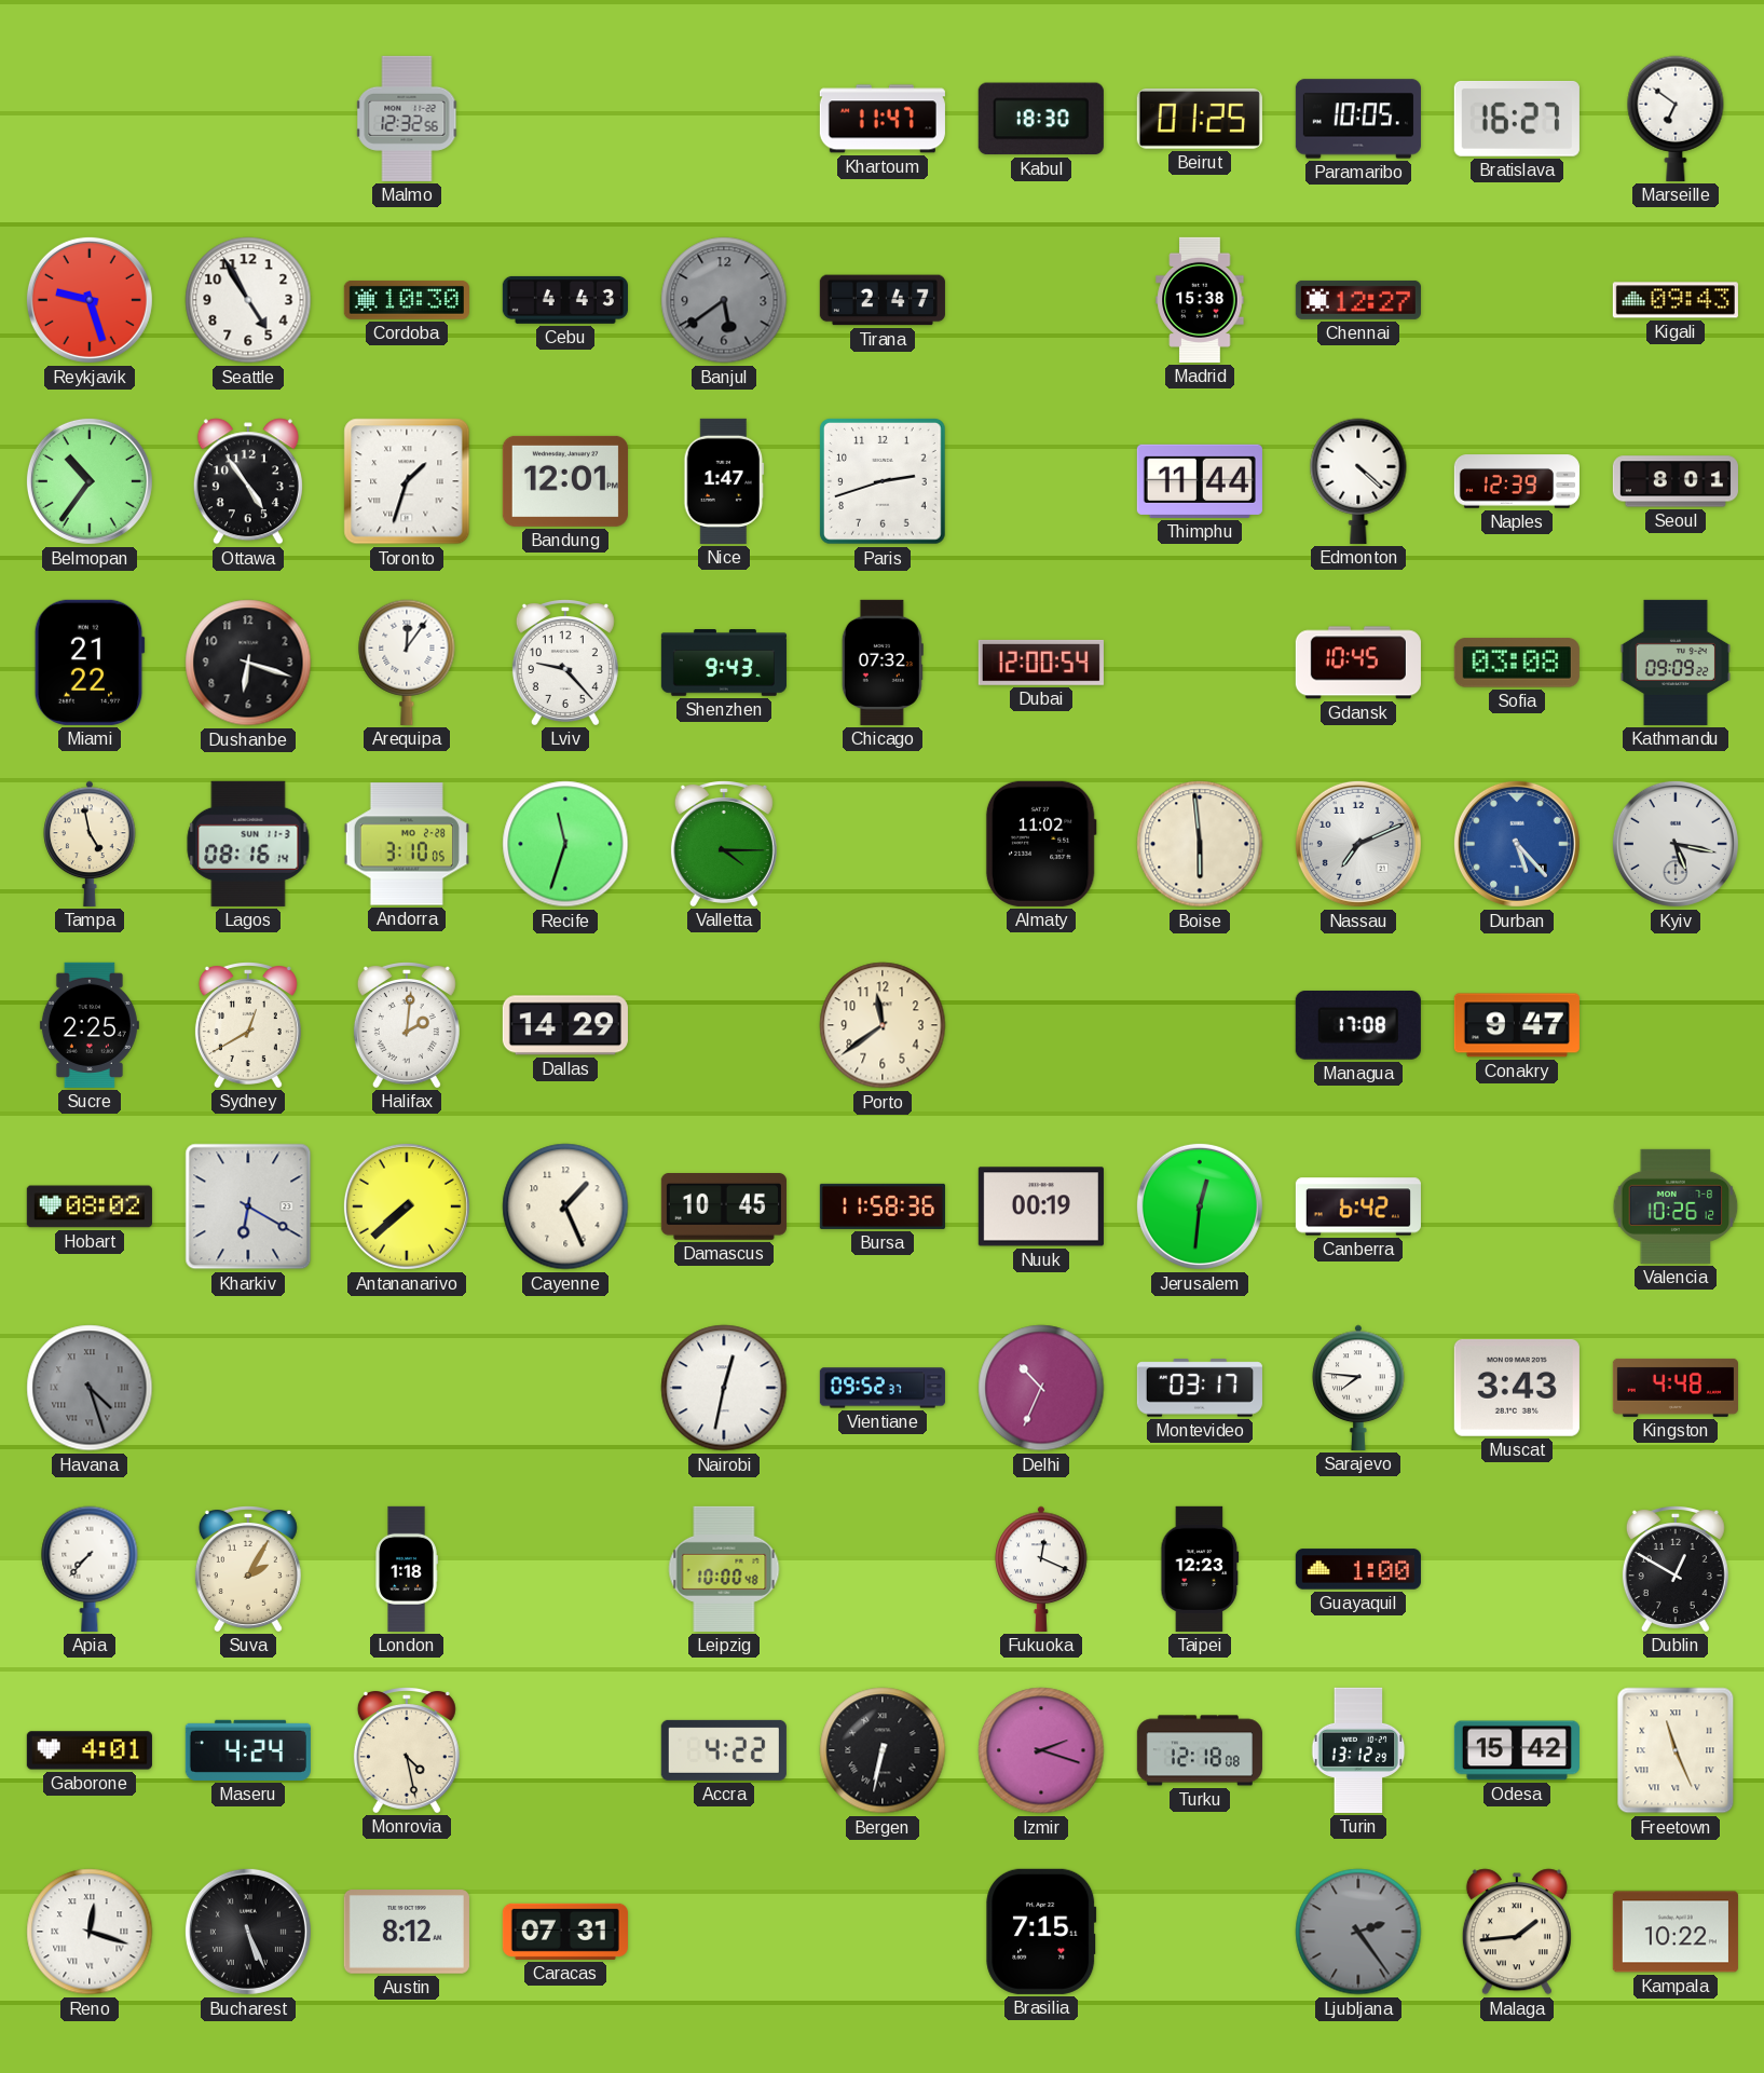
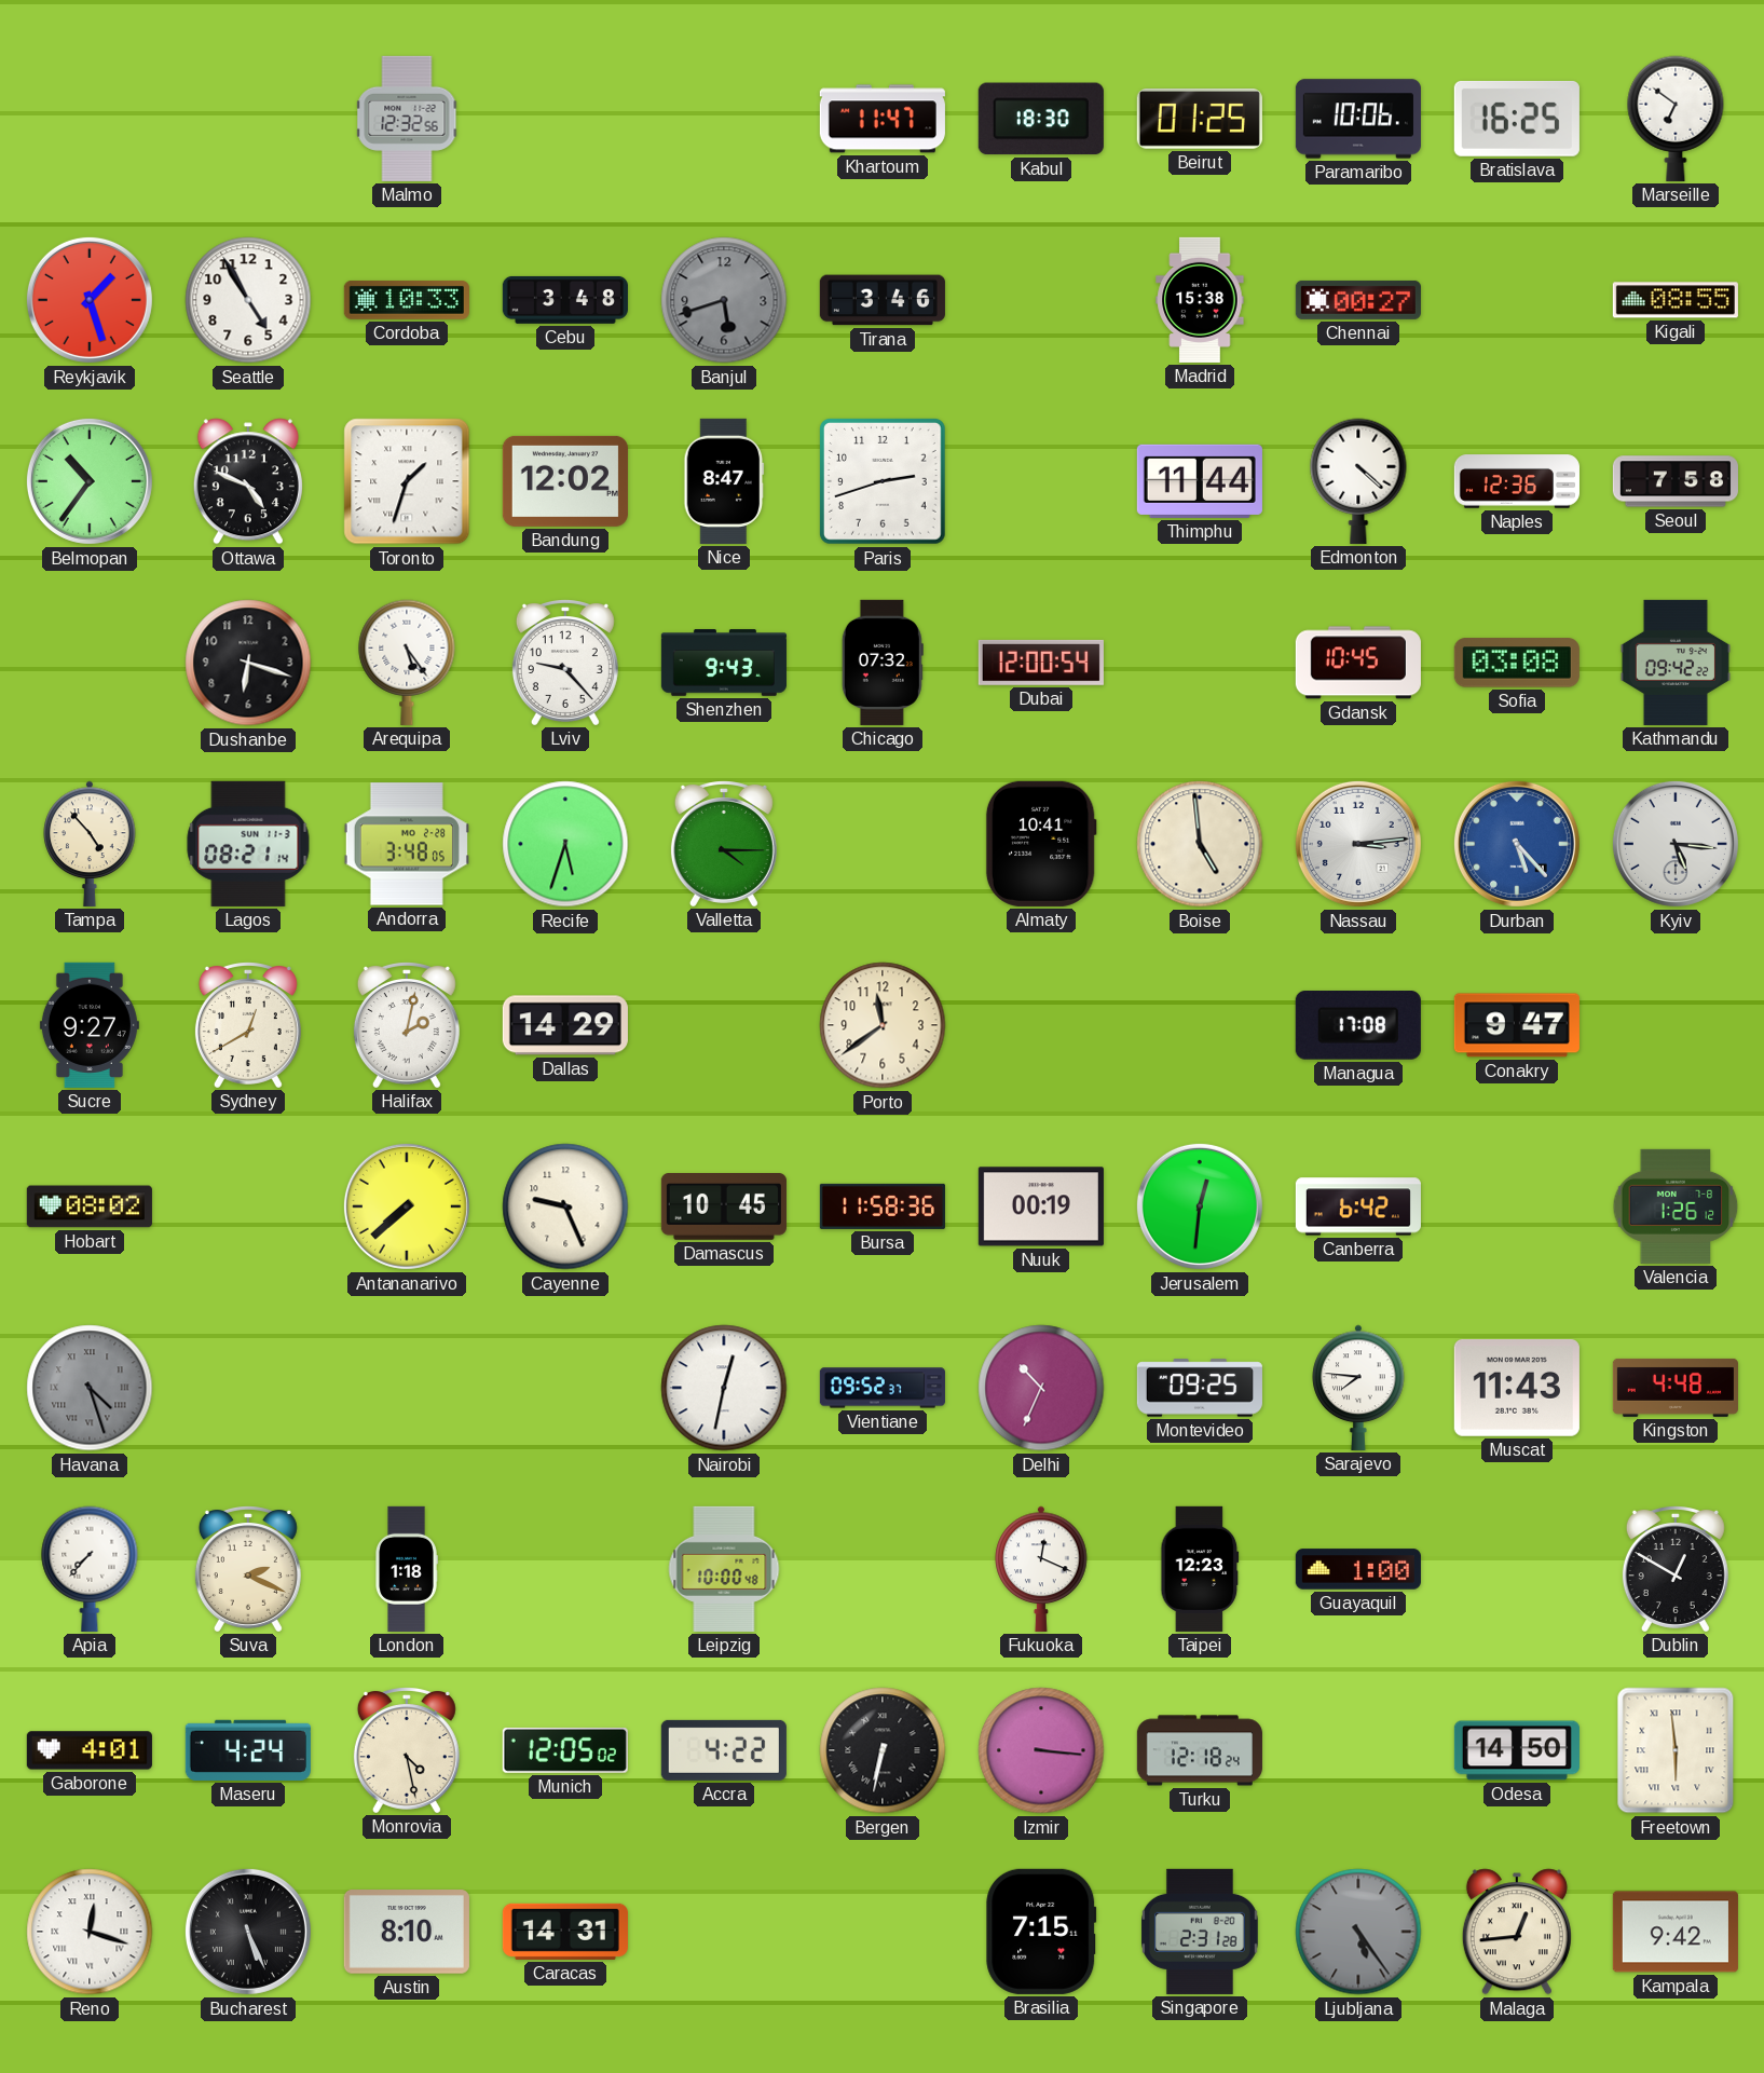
Paramaribo: 10:05 -> 10:06
Bratislava: 16:27 -> 16:25
Reykjavik: 9:27 -> 1:27
Cordoba: 10:30 -> 10:33
Cebu: 4:43 -> 3:48
Banjul: 5:39 -> 5:42
Tirana: 2:47 -> 3:46
Chennai: 12:27 -> 00:27
Kigali: 09:43 -> 08:55
Ottawa: 4:54 -> 4:49
Bandung: 12:01 -> 12:02
Nice: 1:47 -> 8:47
Naples: 12:39 -> 12:36
Seoul: 8:01 -> 7:58
Miami: 21:22 -> none
Arequipa: 12:06 -> 5:24
Kathmandu: 09:09 -> 09:42
Tampa: 4:58 -> 4:53
Lagos: 08:16 -> 08:21
Andorra: 3:10 -> 3:48
Recife: 11:33 -> 5:33
Almaty: 11:02 -> 10:41
Boise: 5:59 -> 4:59
Nassau: 7:11 -> 3:14
Kyiv: 5:17 -> 5:16
Sucre: 2:25 -> 9:27
Halifax: 2:01 -> 2:02
Kharkiv: 6:20 -> none
Cayenne: 1:26 -> 9:26
Valencia: 10:26 -> 1:26
Montevideo: 03:17 -> 09:25
Muscat: 3:43 -> 11:43
Suva: 2:05 -> 2:19
Munich: none -> 12:05
Izmir: 2:18 -> 3:16
Turku: 12:18:08 -> 12:18:24
Turin: 13:12 -> none
Odesa: 15:42 -> 14:50
Freetown: 11:26 -> 5:59
Austin: 8:12 -> 8:10
Caracas: 07:31 -> 14:31
Singapore: none -> 2:31
Ljubljana: 2:24 -> 5:24
Malaga: 1:44 -> 12:44
Kampala: 10:22 -> 9:42
